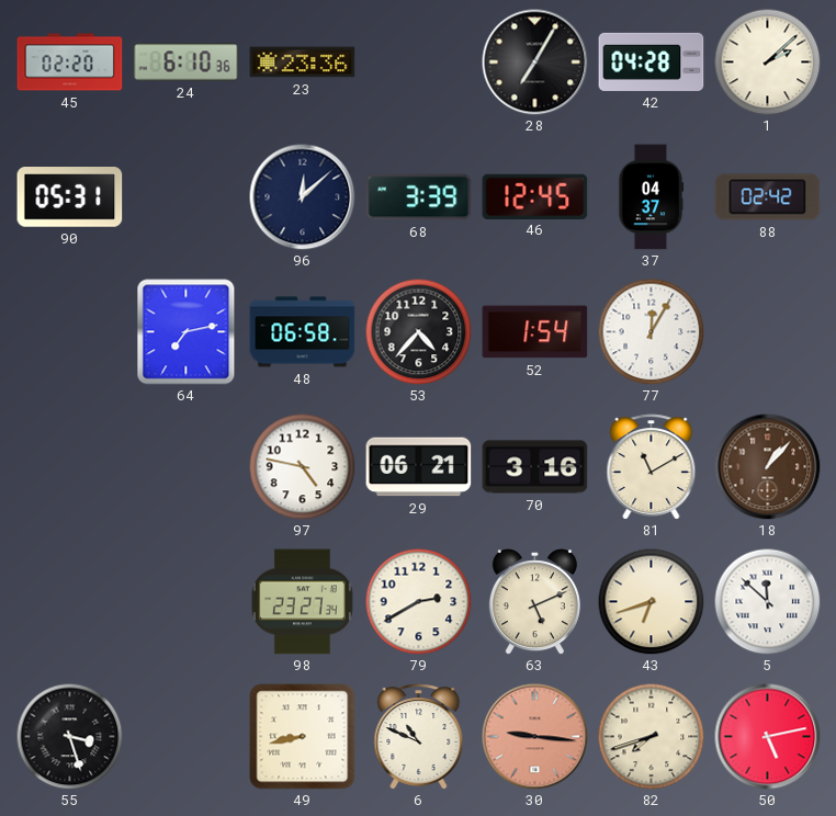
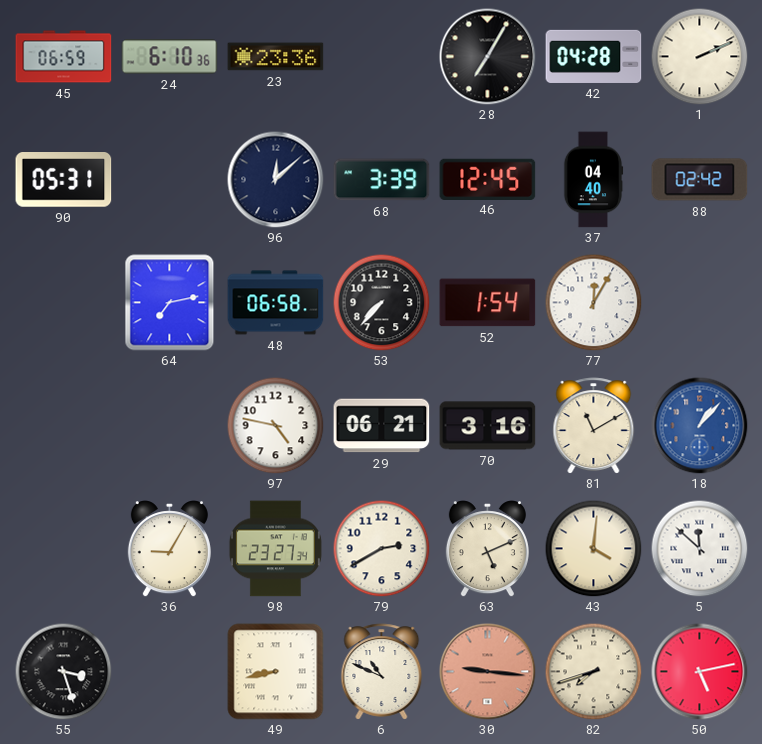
45: 02:20 -> 06:59
1: 2:08 -> 2:11
37: 04:37 -> 04:40
53: 4:37 -> 7:37
18 dial: brown -> blue
36: none -> 9:05
43: 6:42 -> 4:01
